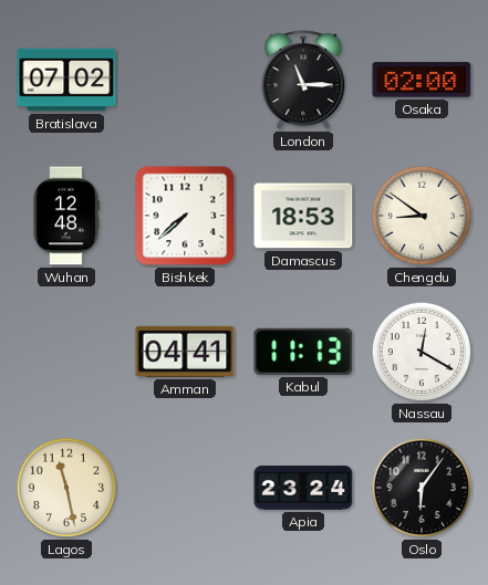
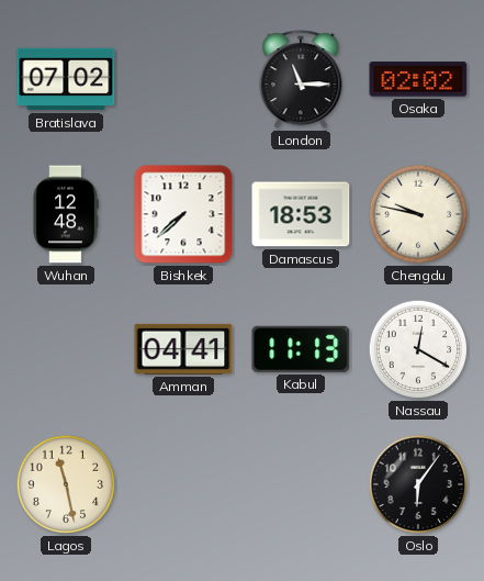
Osaka: 02:00 -> 02:02
Chengdu: 8:51 -> 9:47
Apia: 23:24 -> none
